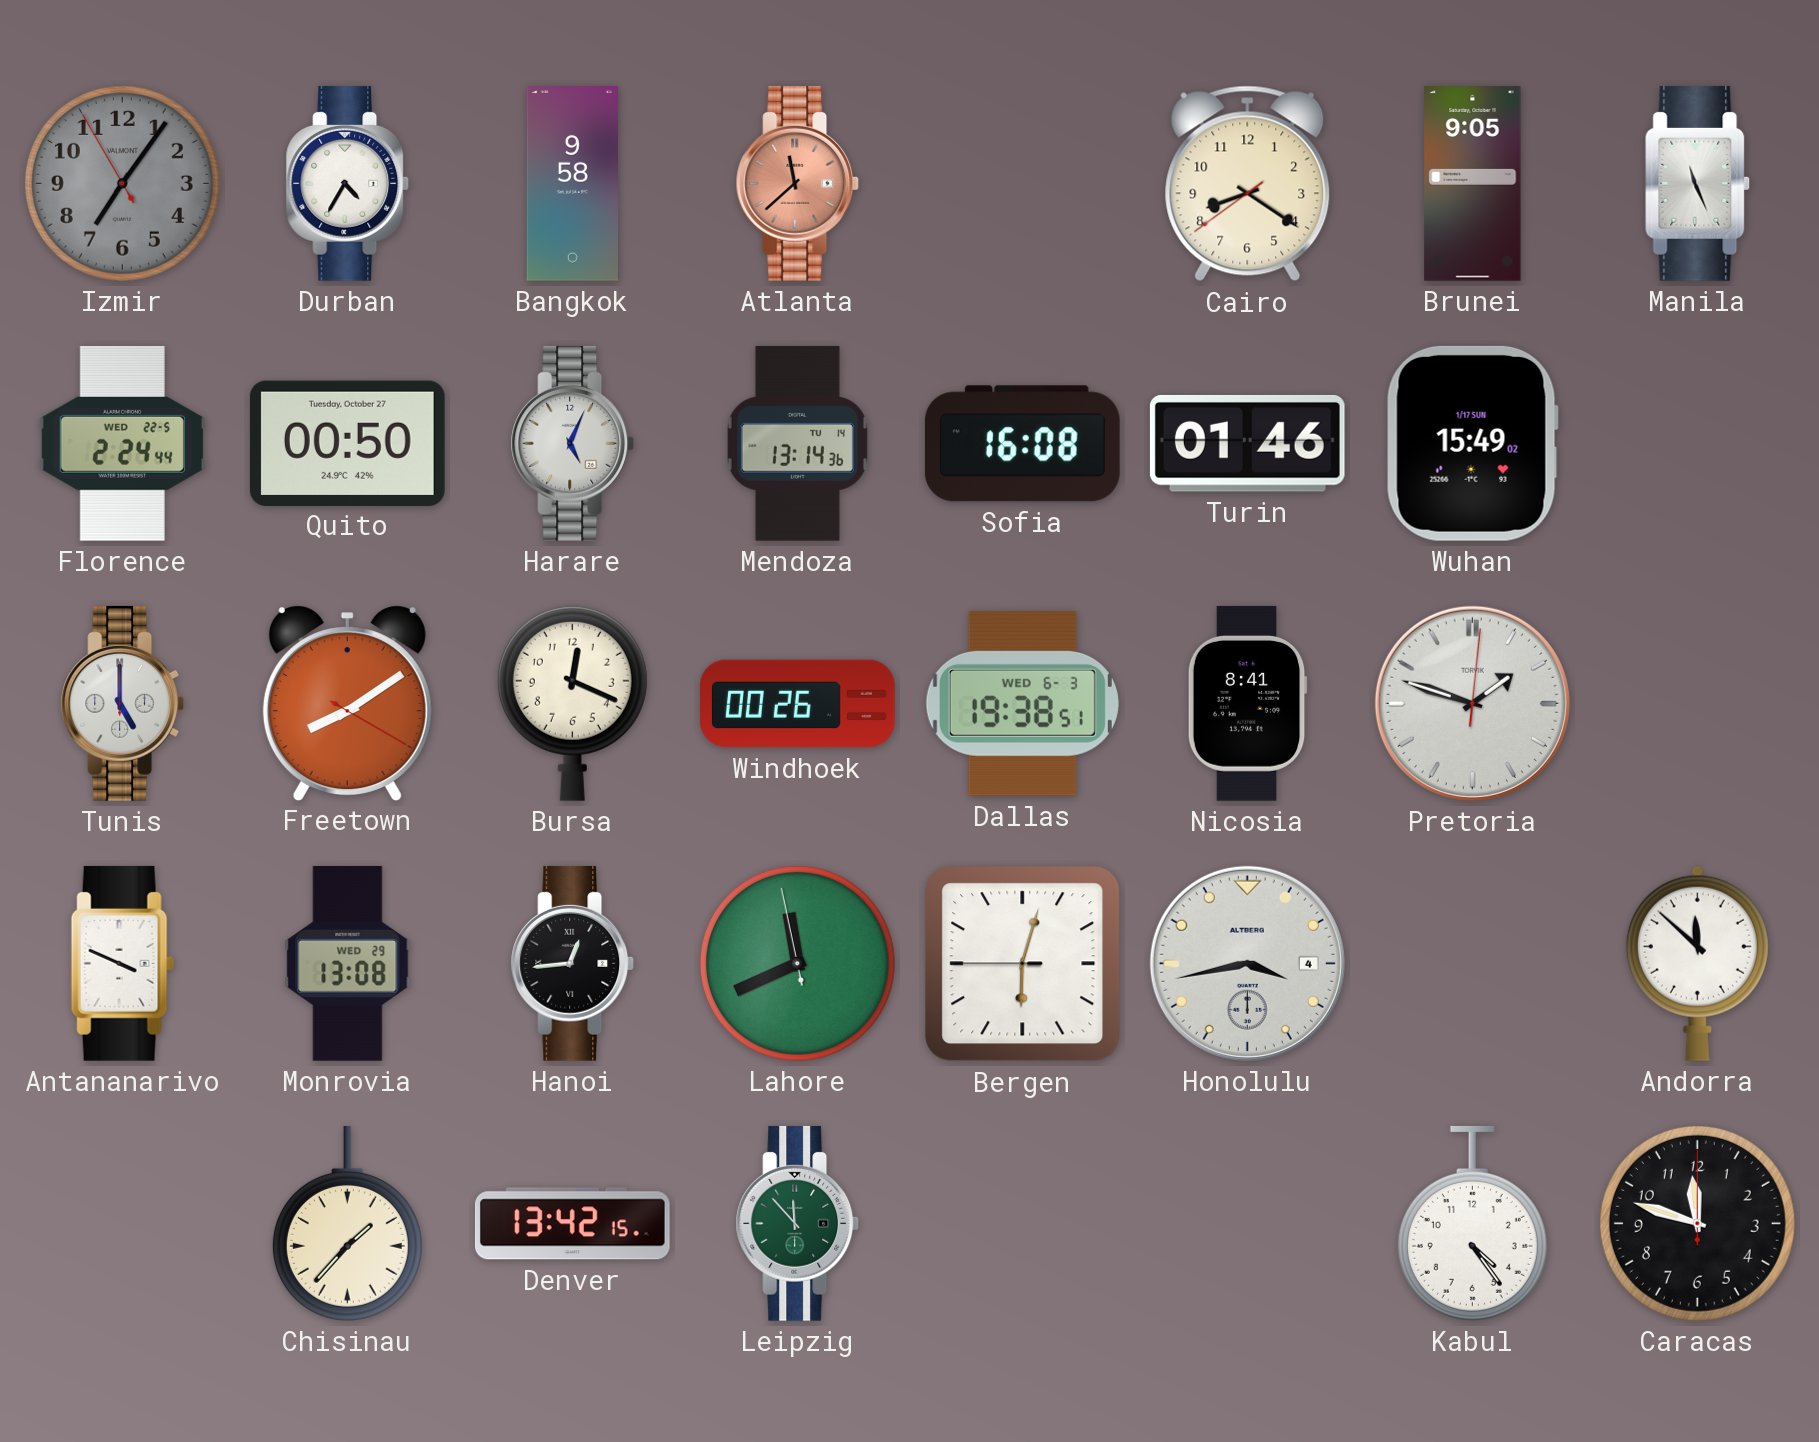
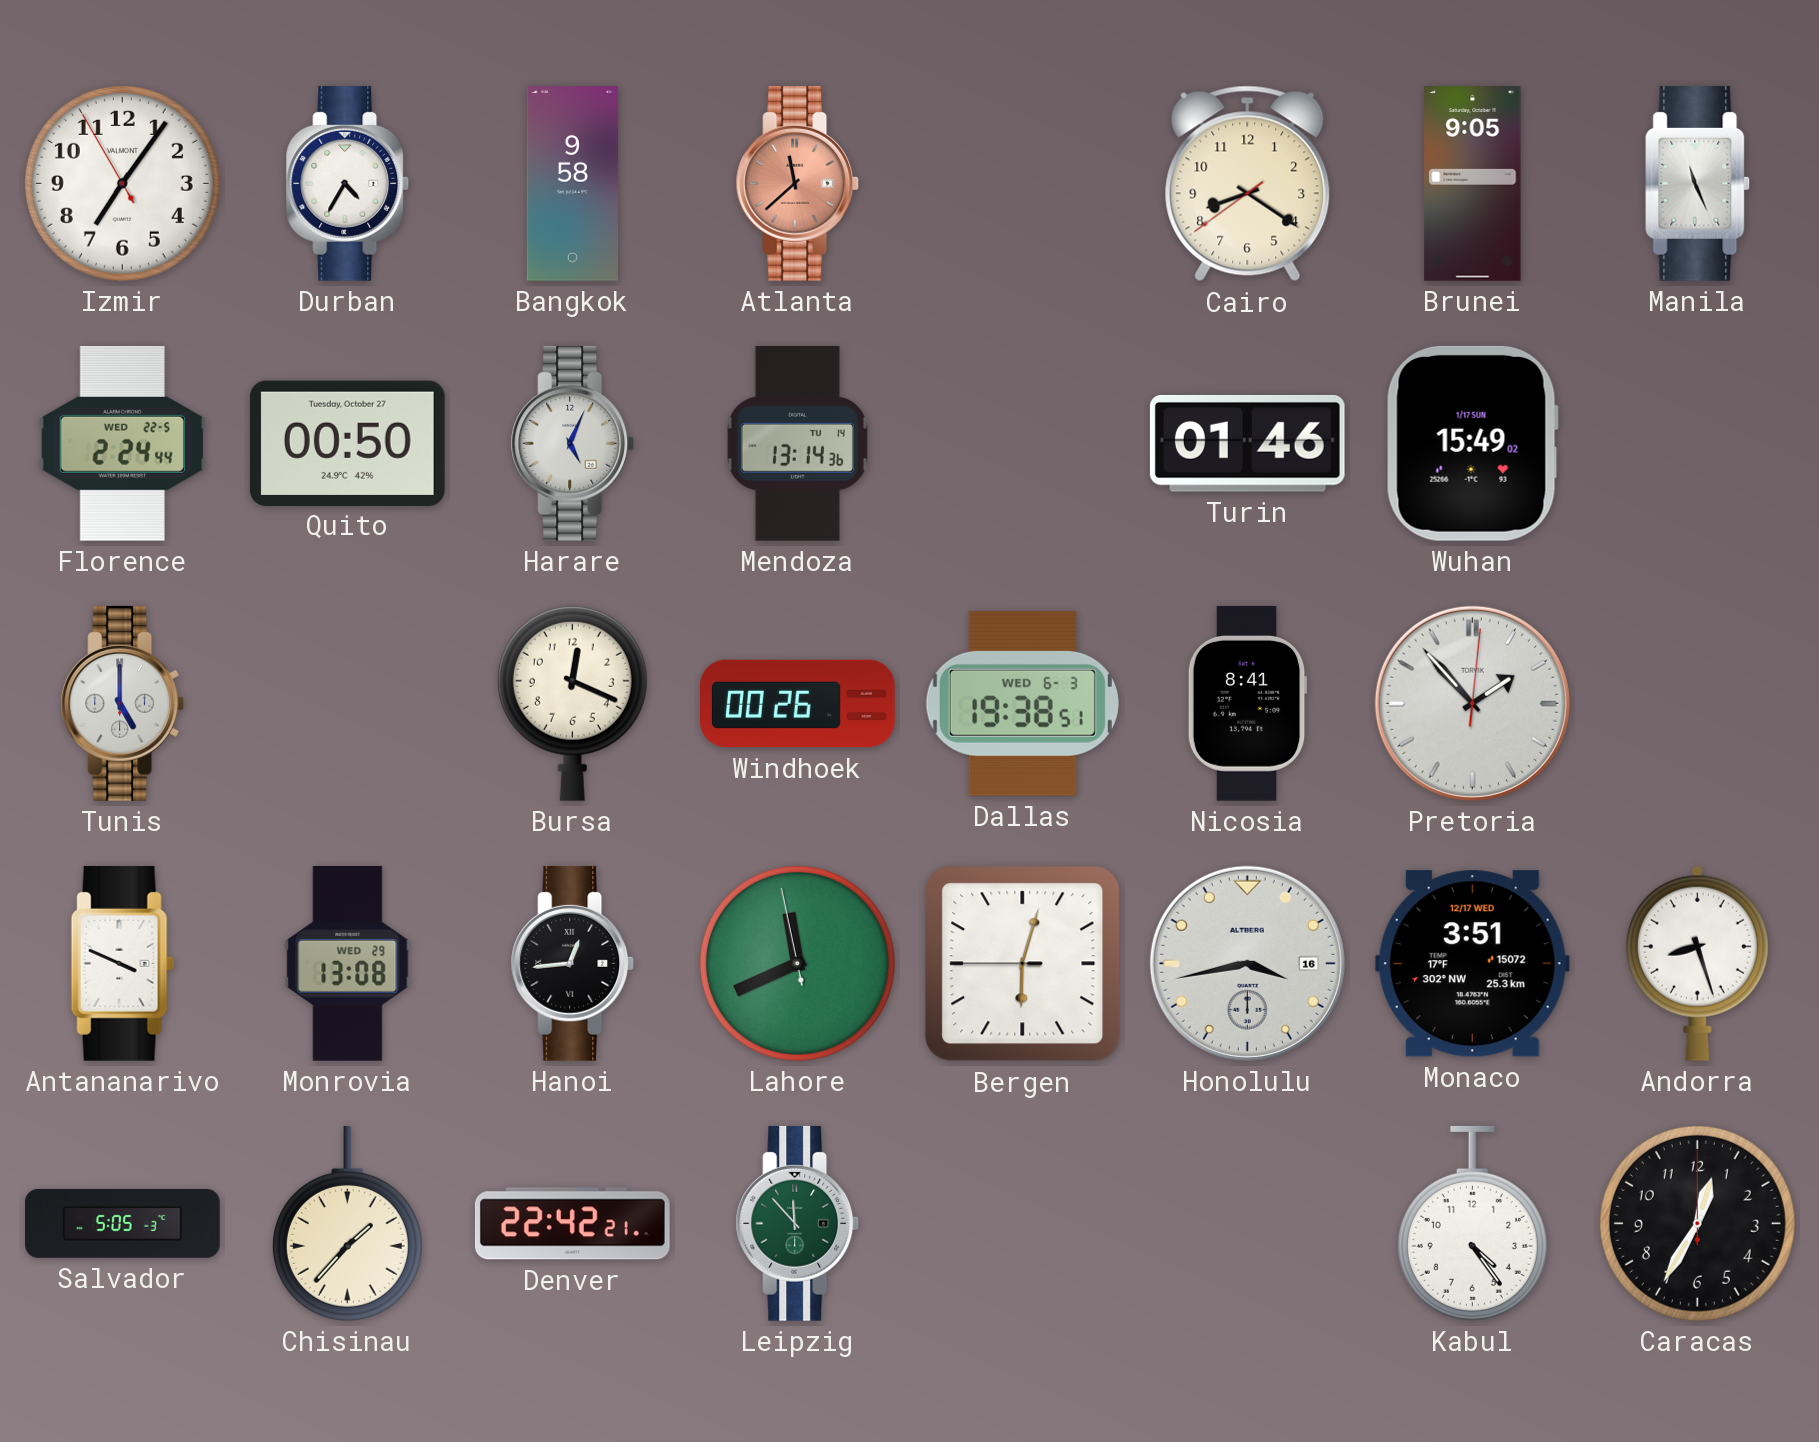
Izmir dial: grey -> white
Sofia: 16:08 -> none
Freetown: 8:09 -> none
Pretoria: 1:48 -> 1:53
Honolulu date: 4 -> 16
Monaco: none -> 3:51
Andorra: 11:52 -> 8:27
Salvador: none -> 5:05
Denver: 13:42 -> 22:42
Caracas: 11:48 -> 12:35
